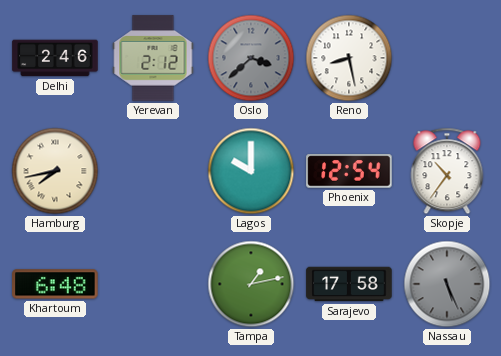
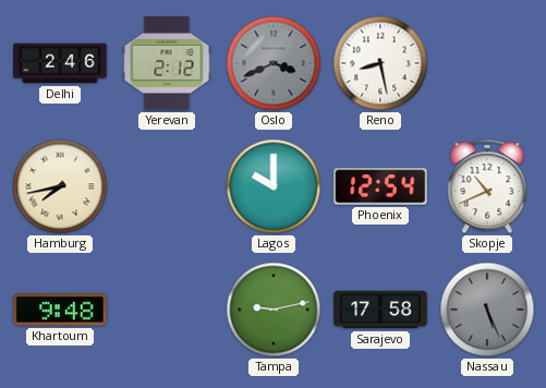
Oslo: 3:38 -> 3:41
Skopje: 10:36 -> 10:41
Khartoum: 6:48 -> 9:48
Tampa: 1:13 -> 9:13
